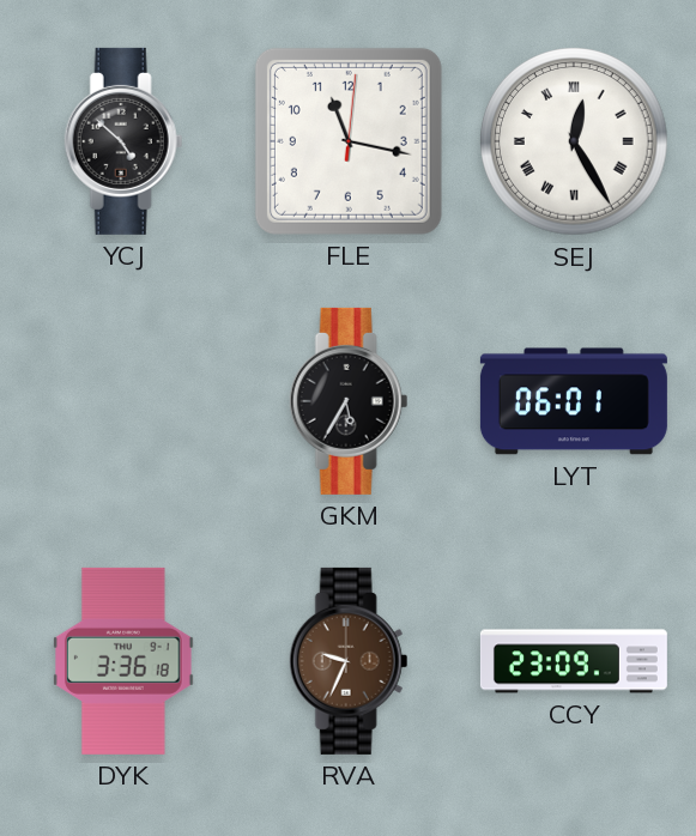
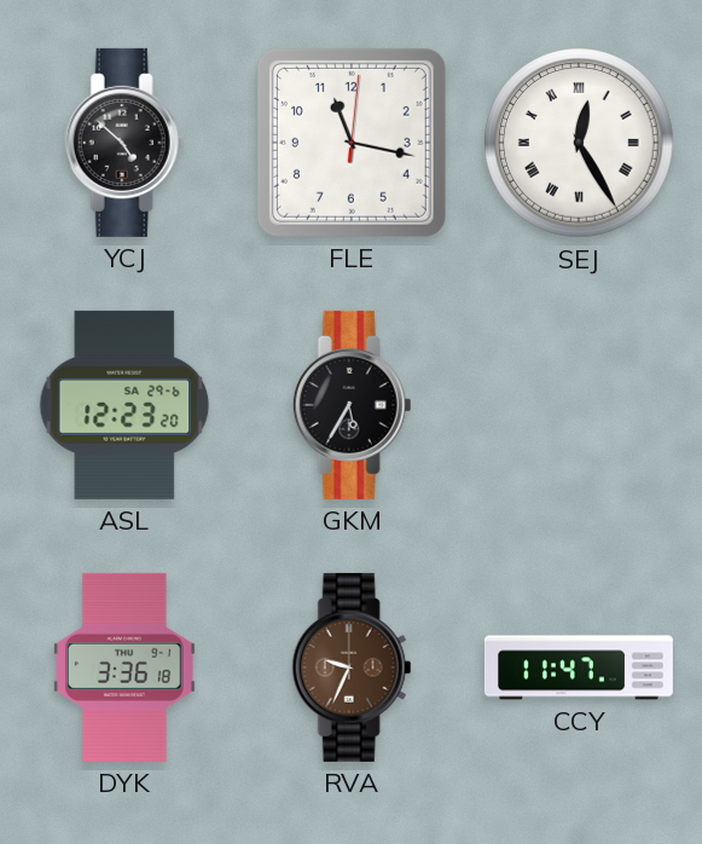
ASL: none -> 12:23
LYT: 06:01 -> none
CCY: 23:09 -> 11:47
